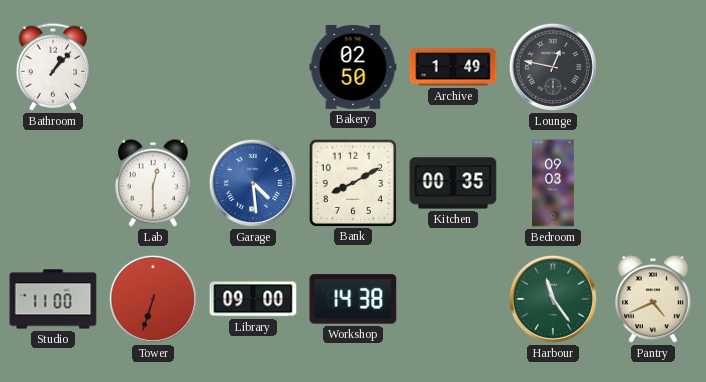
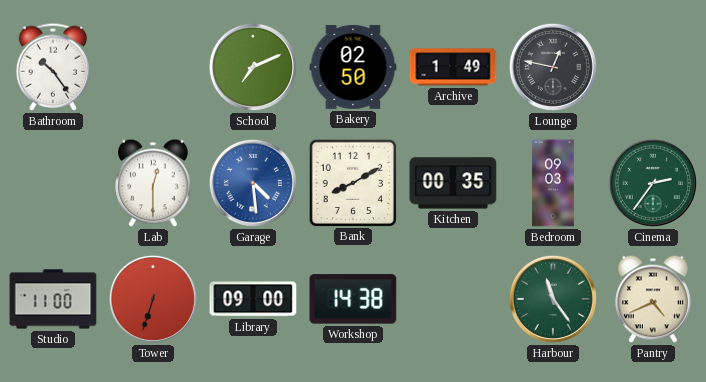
Bathroom: 1:07 -> 10:24
School: none -> 7:11
Cinema: none -> 2:36
